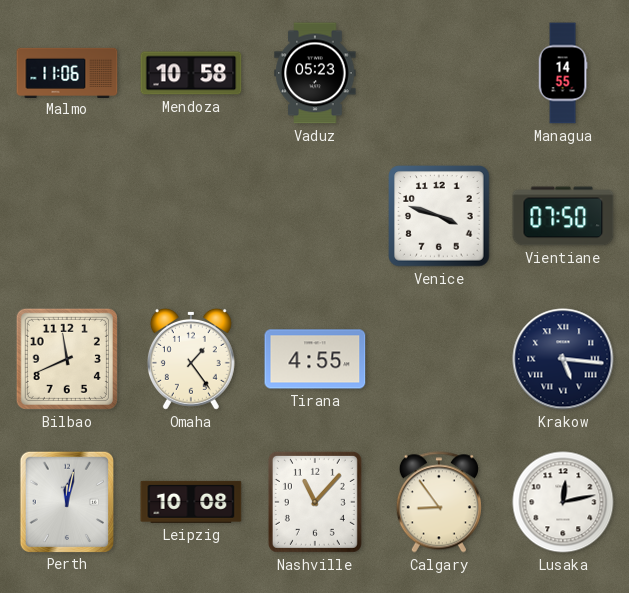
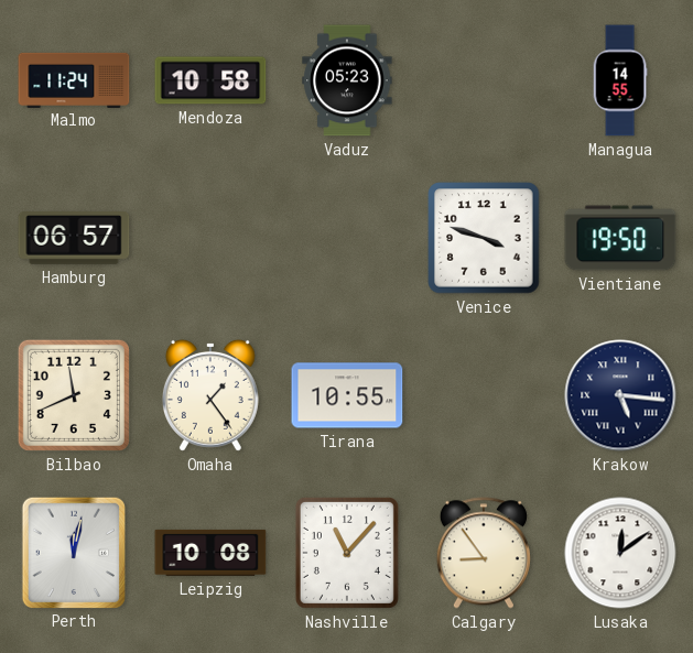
Malmo: 11:06 -> 11:24
Hamburg: none -> 06:57
Vientiane: 07:50 -> 19:50
Tirana: 4:55 -> 10:55
Lusaka: 12:13 -> 12:09
